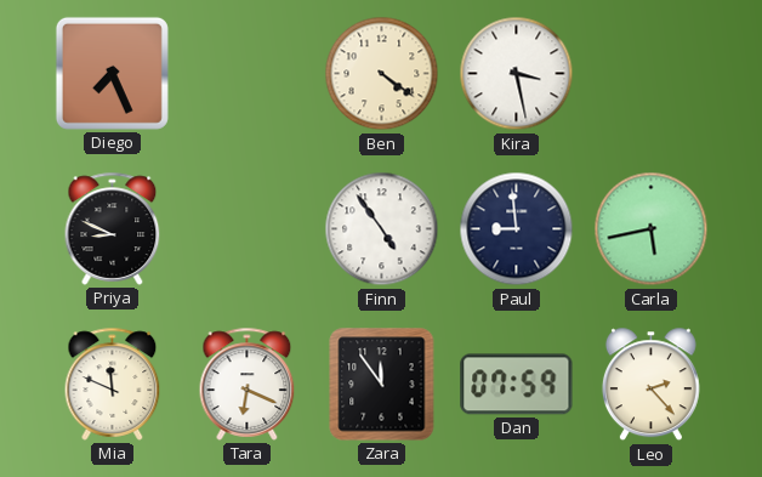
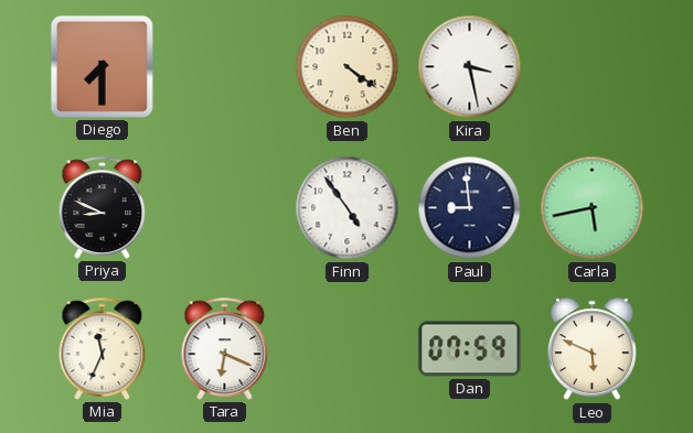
Diego: 7:26 -> 7:30
Mia: 11:49 -> 11:34
Zara: 11:54 -> none
Leo: 2:23 -> 5:49
